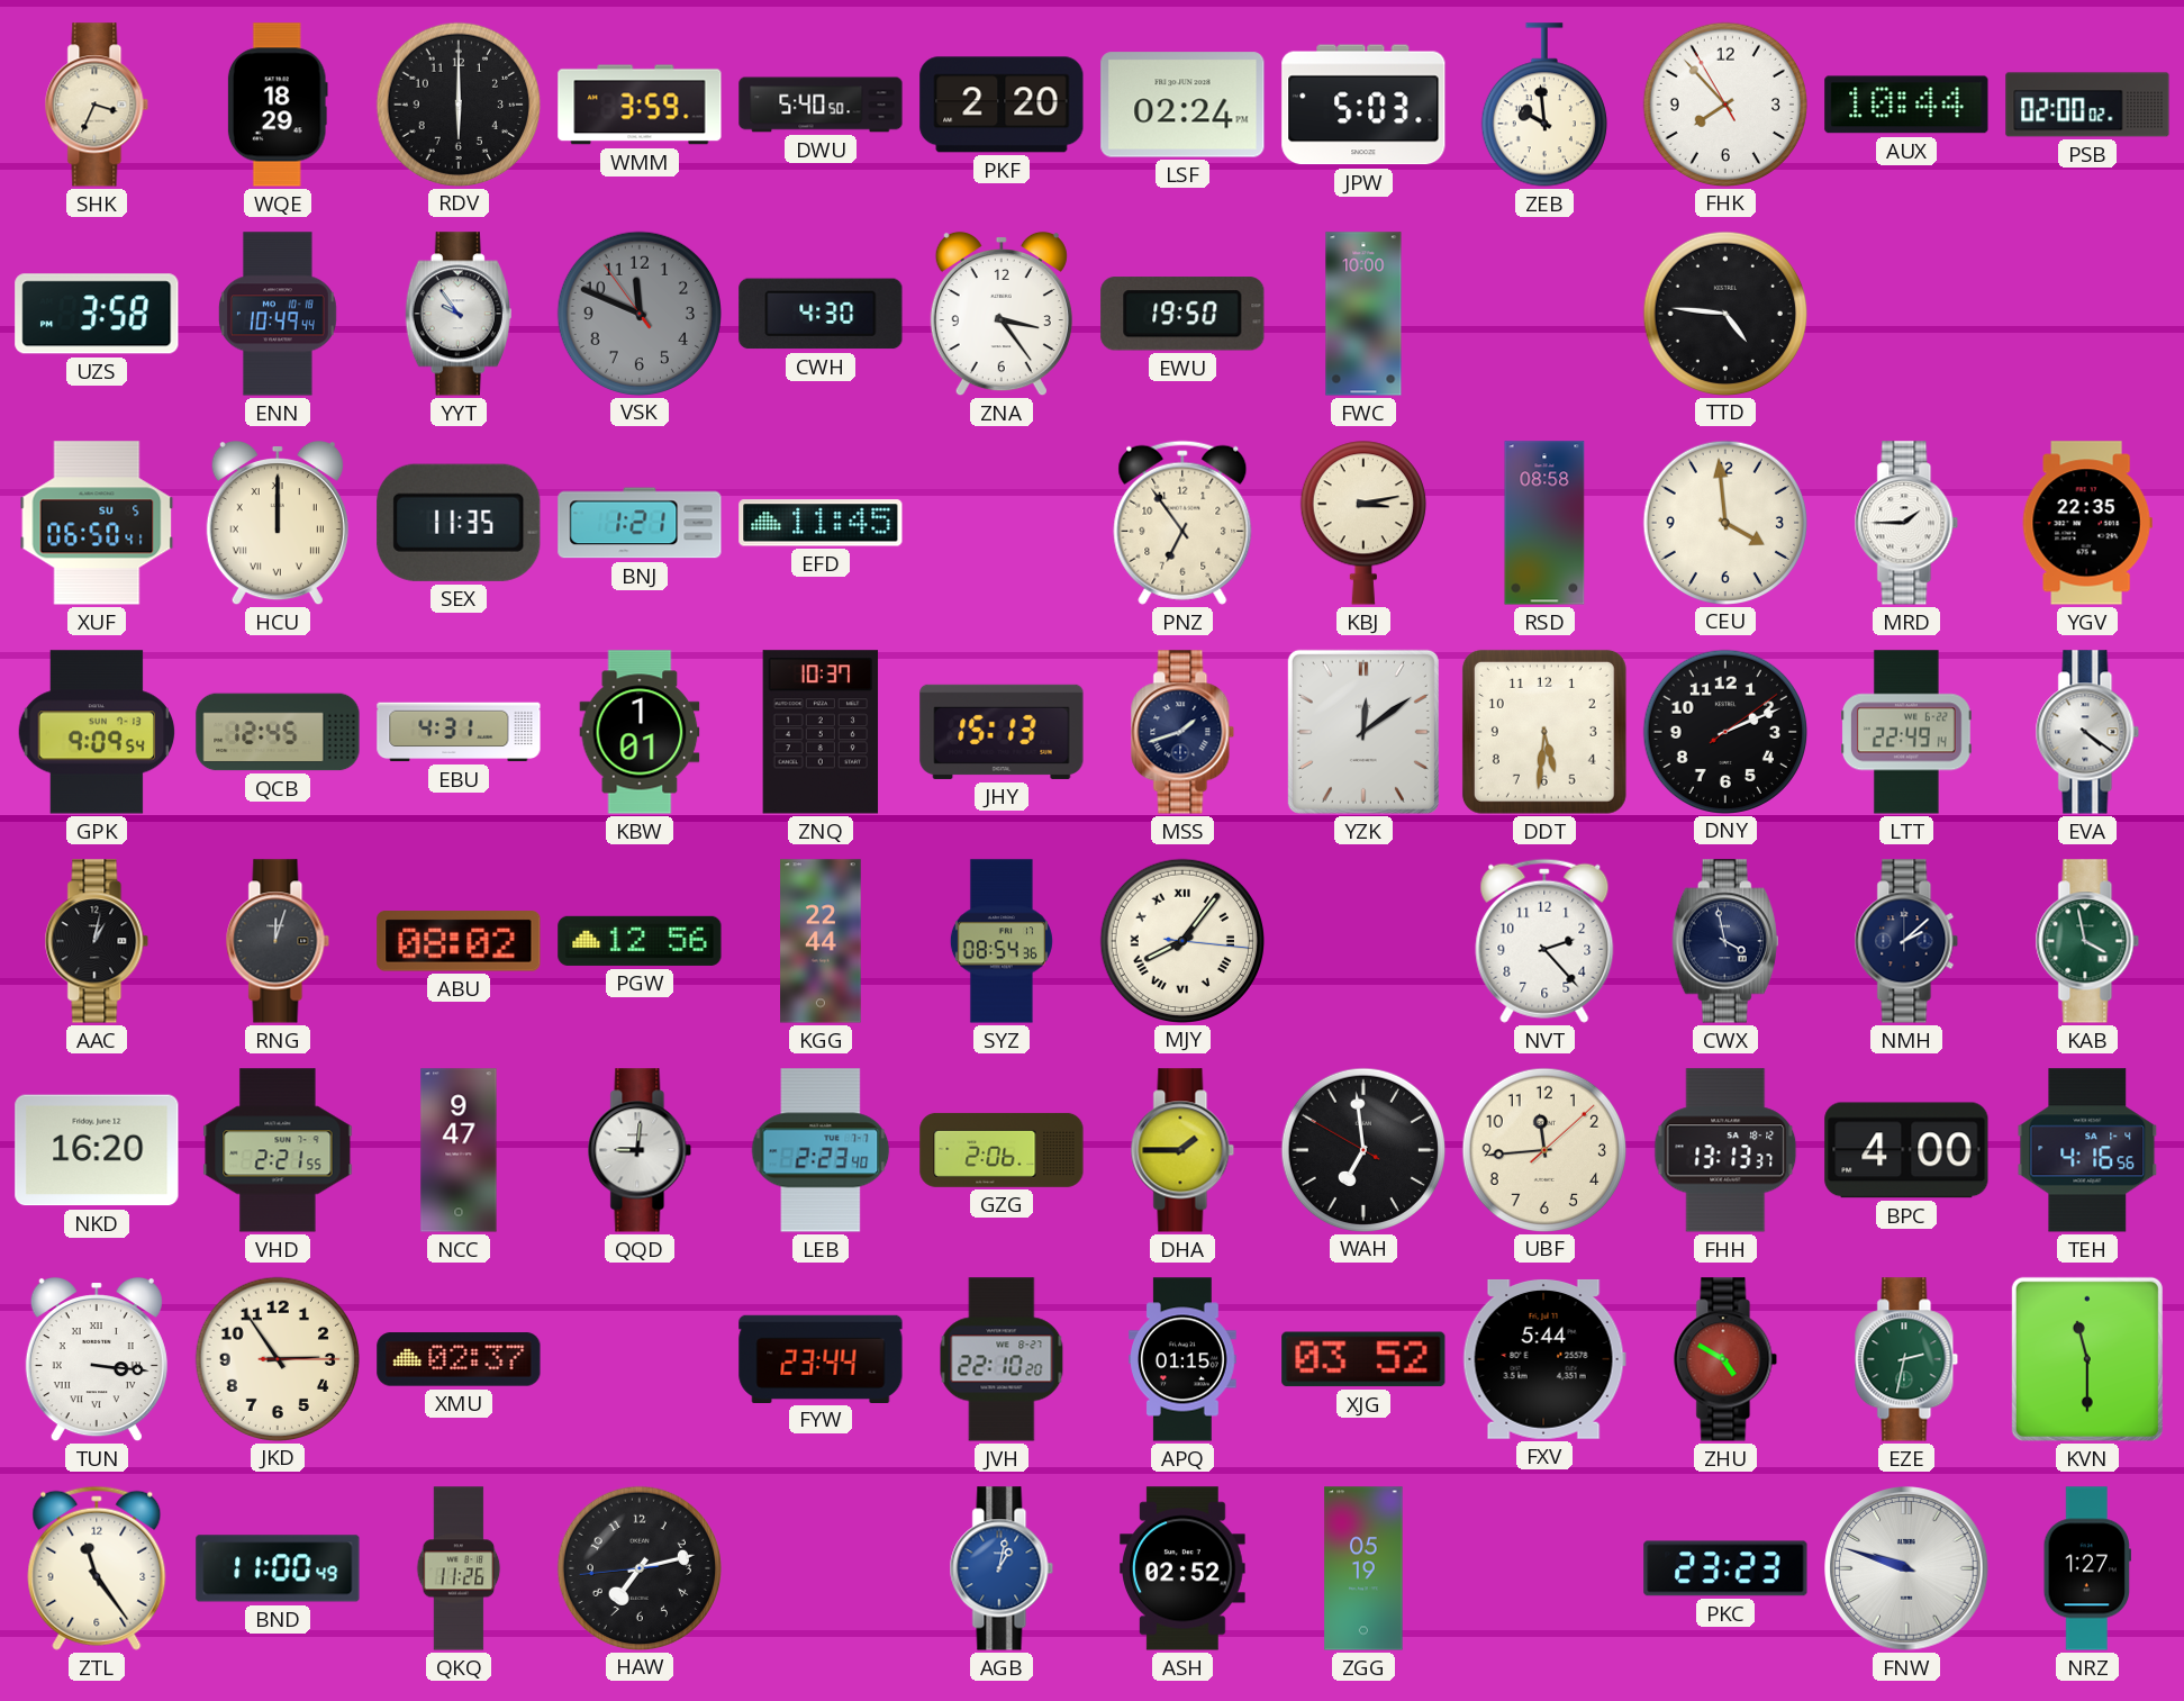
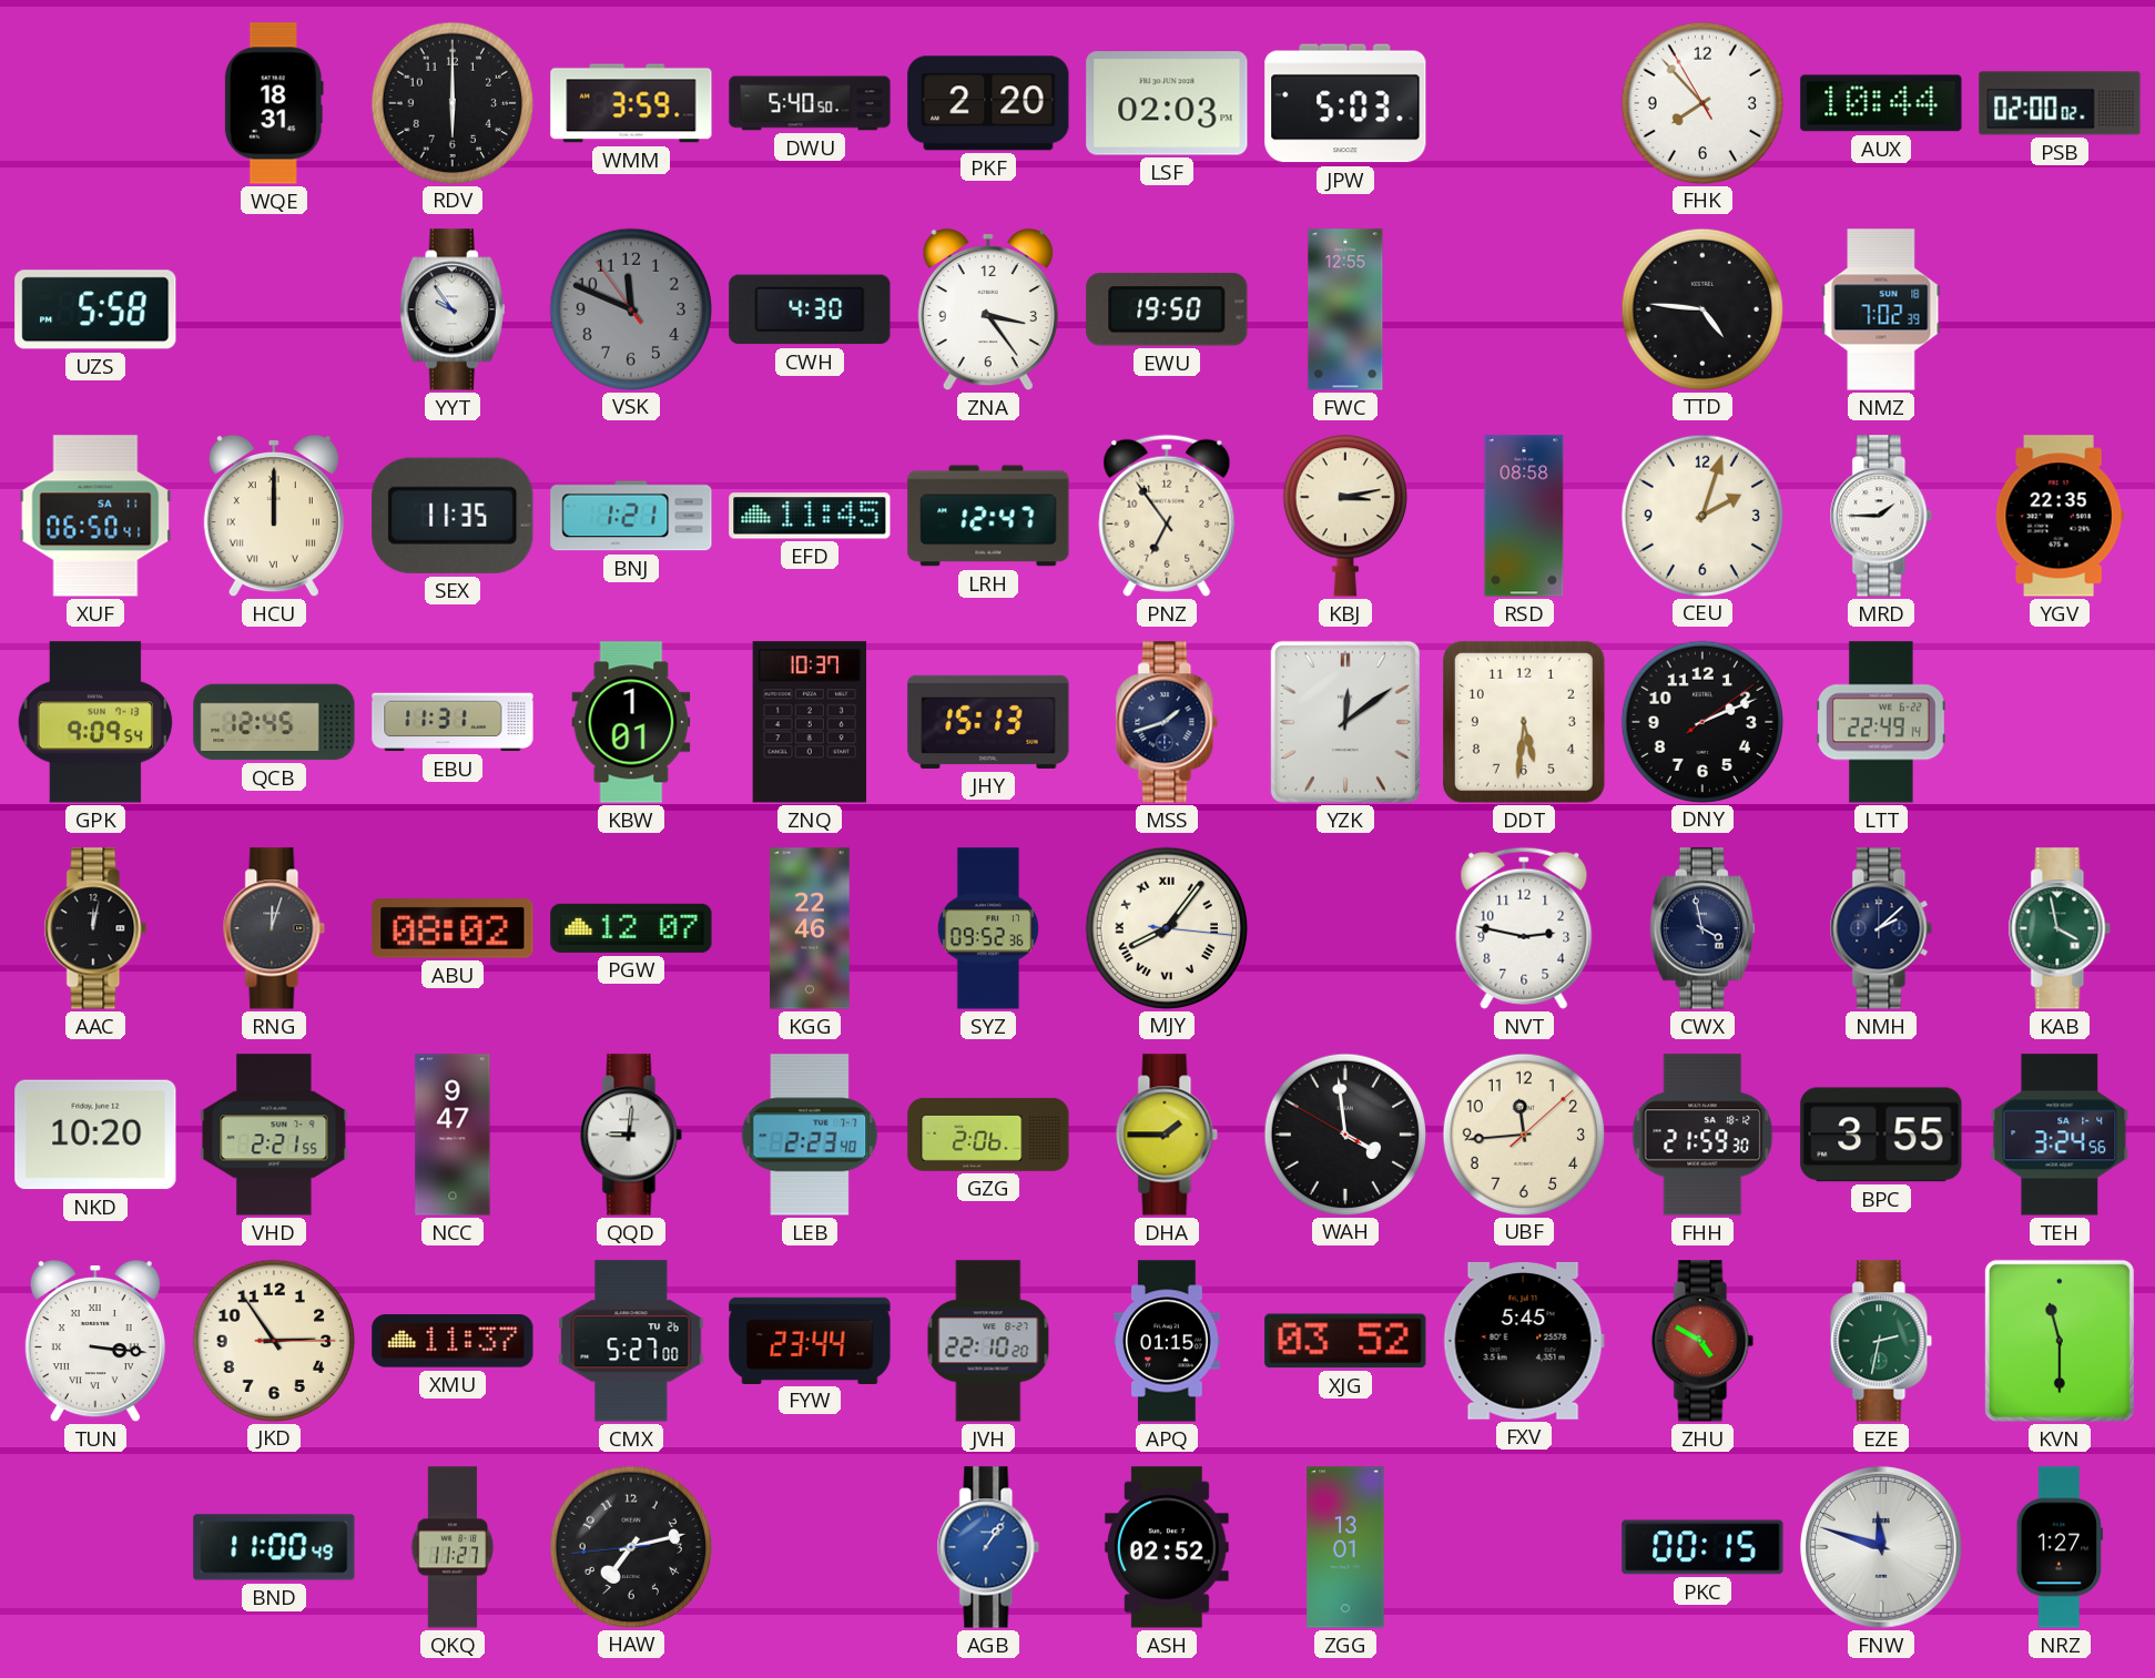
SHK: 3:34 -> none
WQE: 18:29 -> 18:31
LSF: 02:24 -> 02:03
ZEB: 9:59 -> none
UZS: 3:58 -> 5:58
ENN: 10:49 -> none
FWC: 10:00 -> 12:55
NMZ: none -> 7:02
XUF date: SU 5 -> SA 11
LRH: none -> 12:47
CEU: 3:59 -> 2:03
EBU: 4:31 -> 11:31
EVA: 4:21 -> none
AAC: 1:02 -> 12:02
PGW: 12:56 -> 12:07
KGG: 22:44 -> 22:46
SYZ: 08:54 -> 09:52
NVT: 2:23 -> 2:47
NKD: 16:20 -> 10:20
WAH: 6:58 -> 3:58
FHH: 13:13 -> 21:59
BPC: 4:00 -> 3:55
TEH: 4:16 -> 3:24
XMU: 02:37 -> 11:37
CMX: none -> 5:27
FXV: 5:44 -> 5:45
ZTL: 11:24 -> none
QKQ: 11:26 -> 11:27
AGB: 1:02 -> 1:06
ZGG: 05:19 -> 13:01
PKC: 23:23 -> 00:15
FNW: 9:48 -> 11:48
